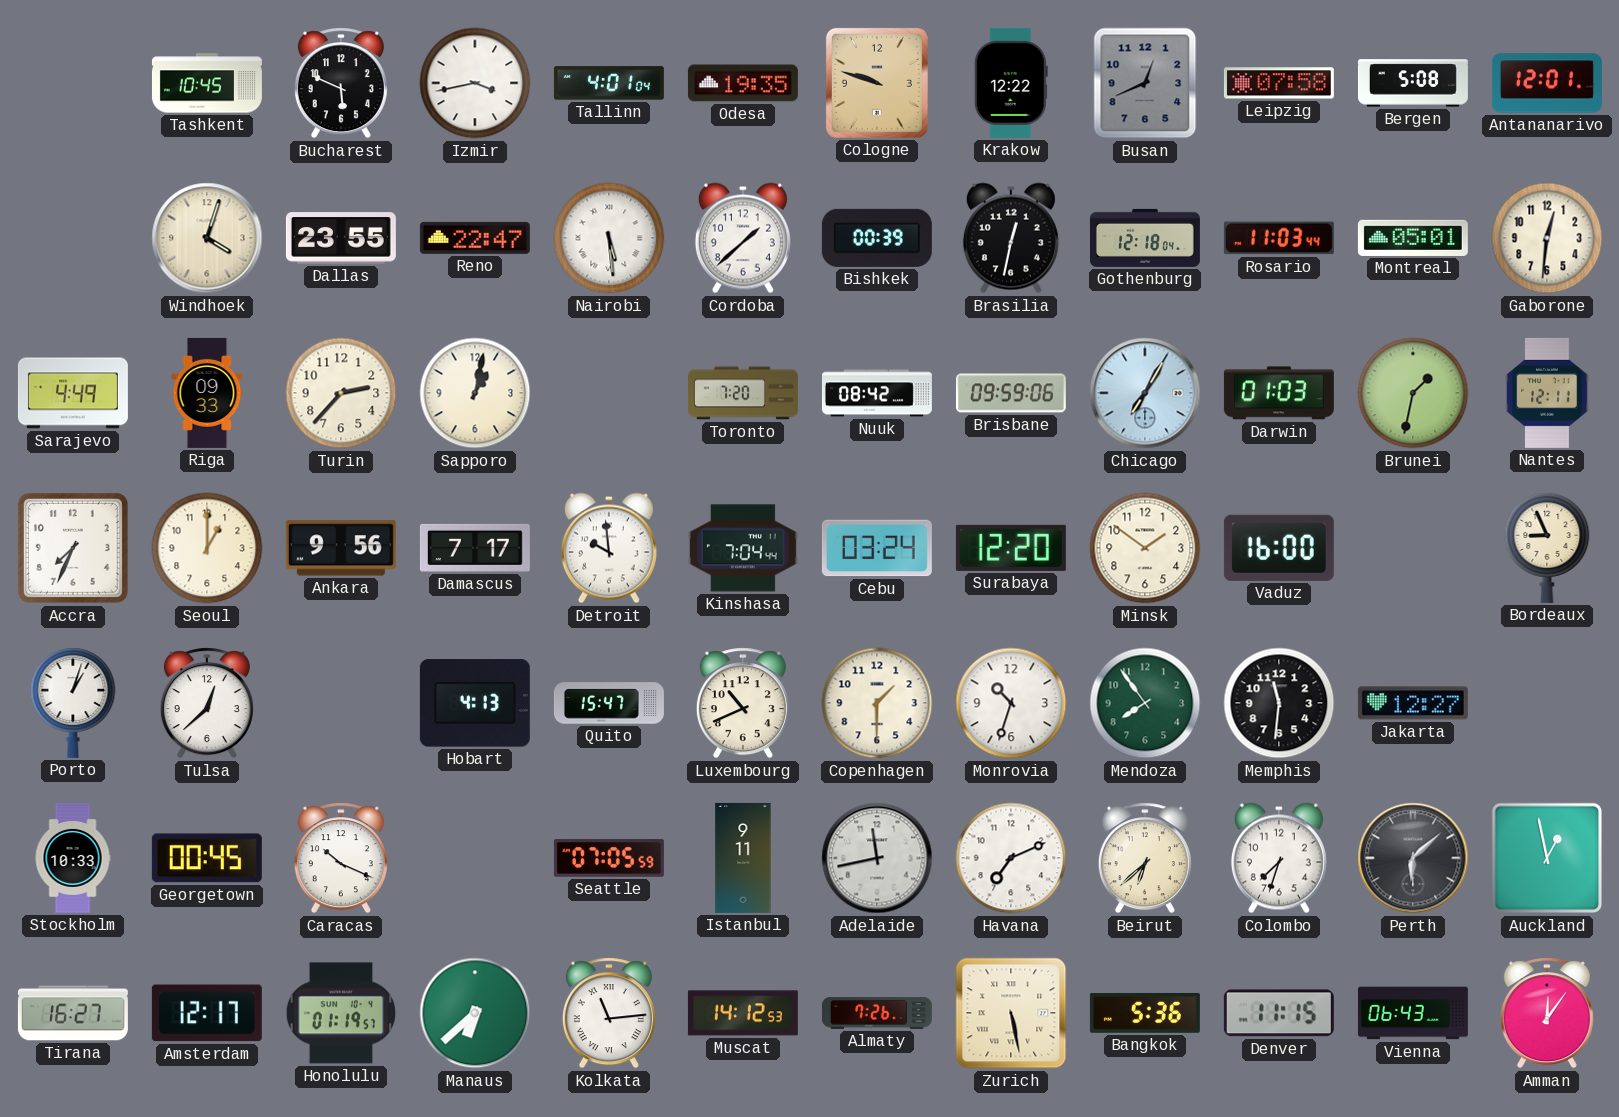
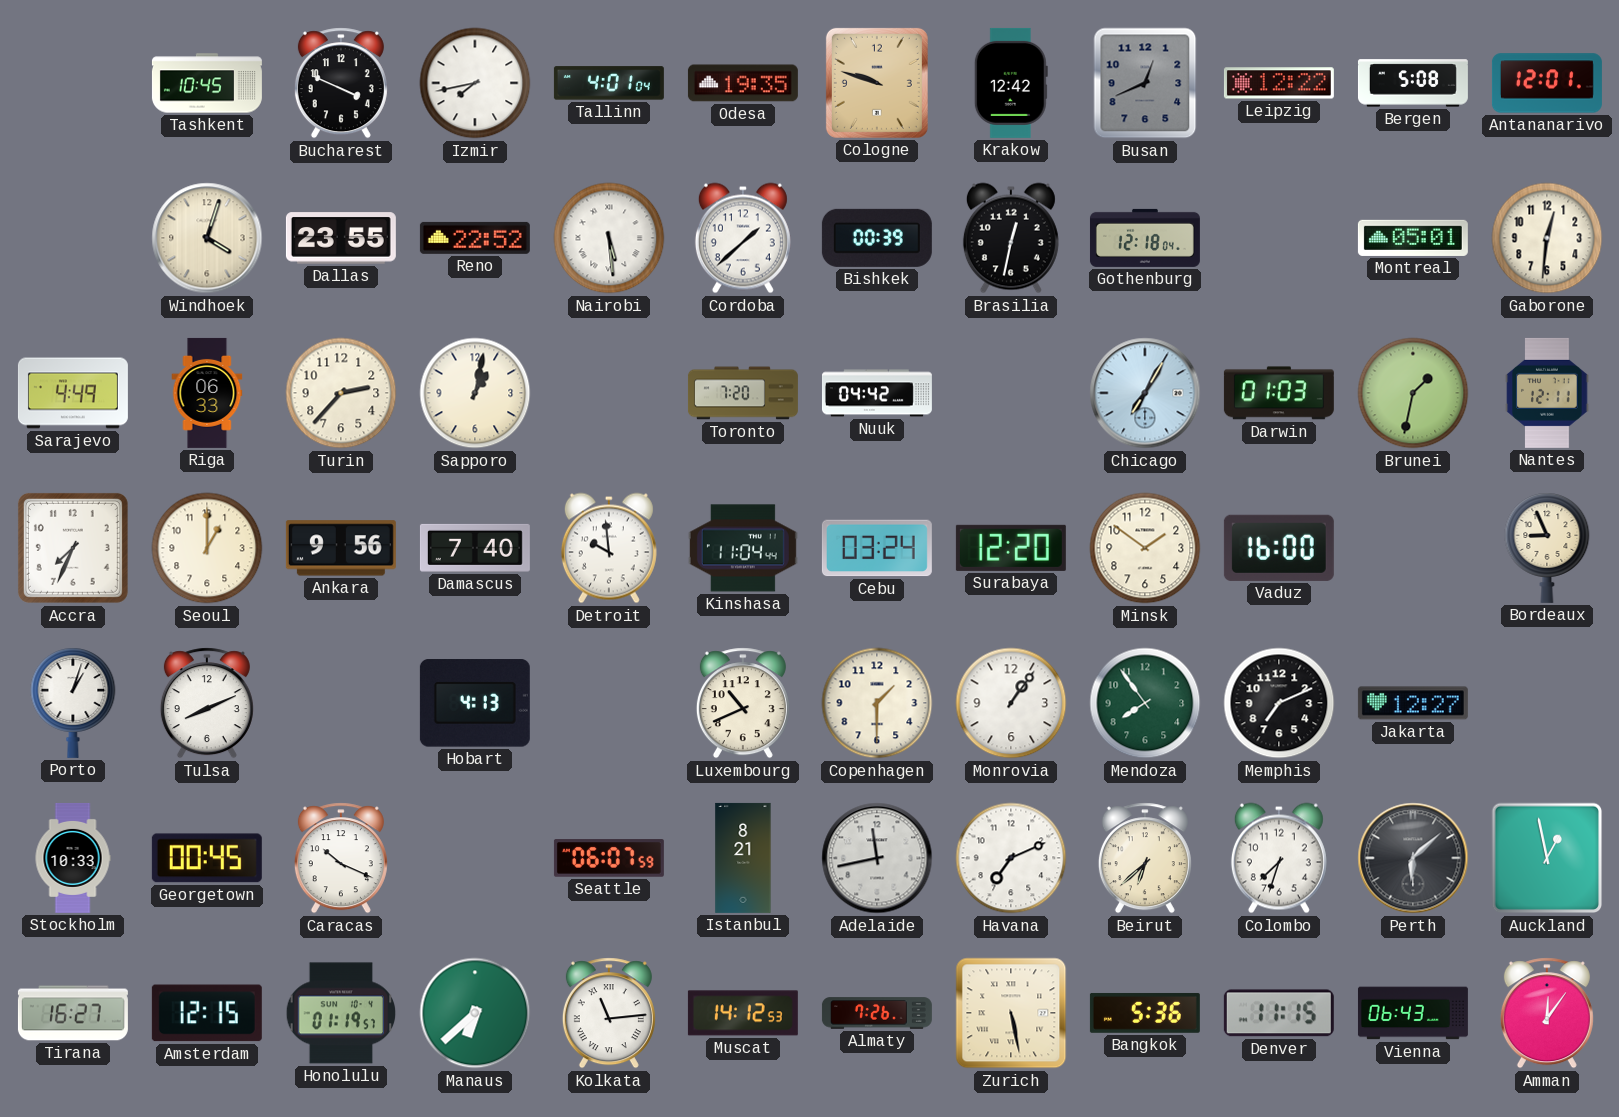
Bucharest: 5:49 -> 3:49
Izmir: 3:43 -> 7:43
Krakow: 12:22 -> 12:42
Leipzig: 07:58 -> 12:22
Reno: 22:47 -> 22:52
Rosario: 11:03 -> none
Riga: 09:33 -> 06:33
Nuuk: 08:42 -> 04:42
Brisbane: 09:59 -> none
Damascus: 7:17 -> 7:40
Kinshasa: 7:04 -> 11:04
Tulsa: 12:38 -> 8:11
Quito: 15:47 -> none
Monrovia: 10:33 -> 1:06
Memphis: 11:31 -> 7:11
Seattle: 07:05 -> 06:07
Istanbul: 9:11 -> 8:21
Amsterdam: 12:17 -> 12:15
